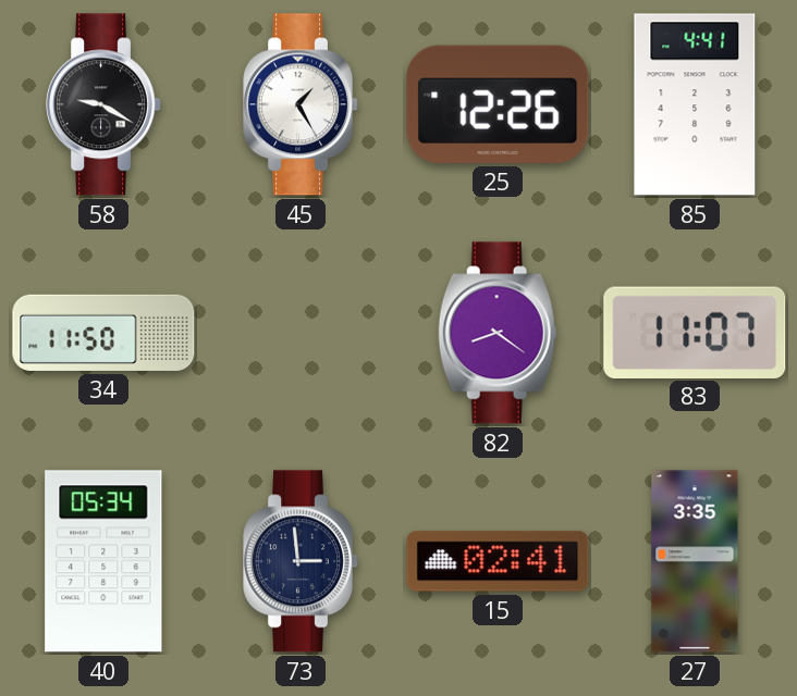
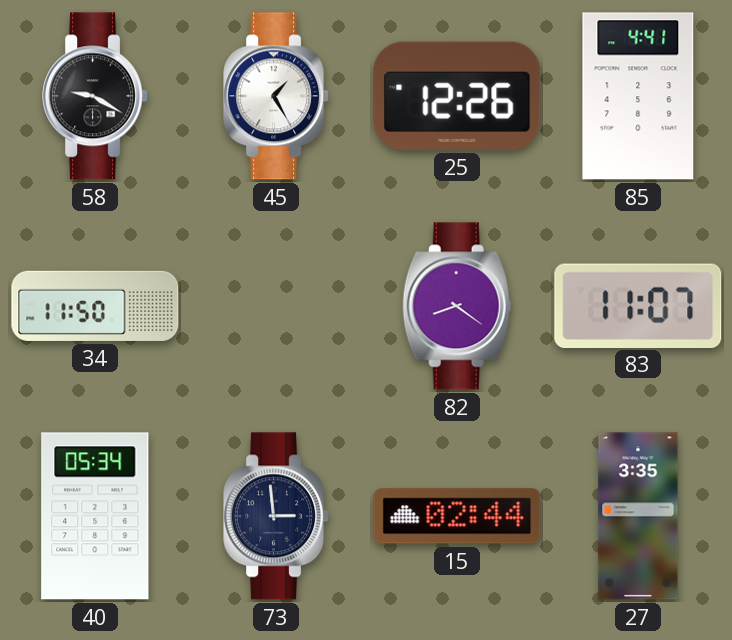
15: 02:41 -> 02:44
